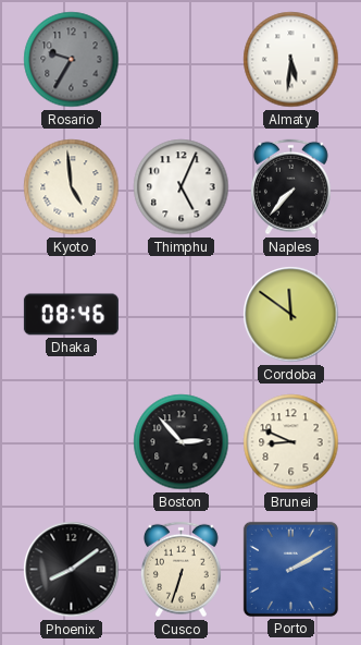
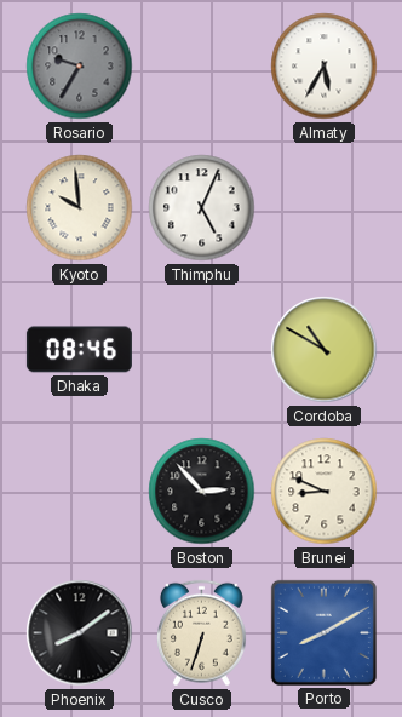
Almaty: 5:31 -> 5:35
Kyoto: 4:59 -> 9:59
Naples: 7:37 -> none
Cordoba: 11:51 -> 10:50
Porto: 2:10 -> 8:10
